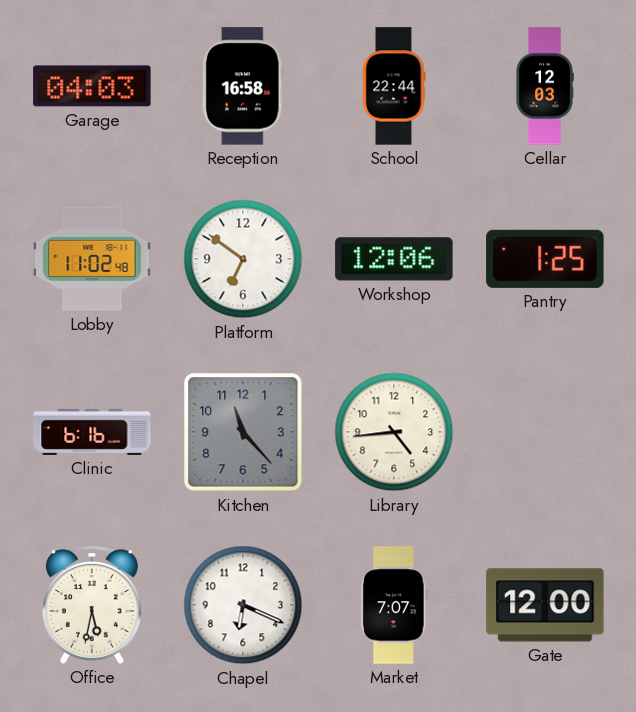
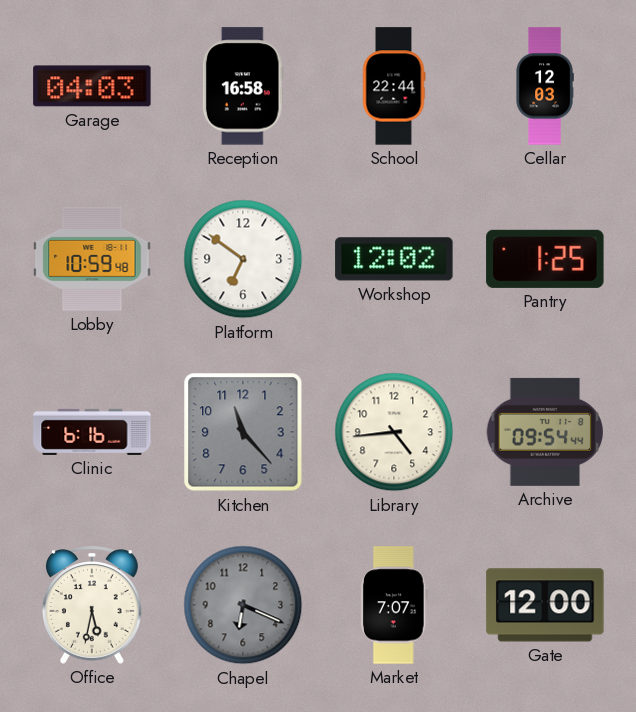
Lobby: 11:02 -> 10:59
Workshop: 12:06 -> 12:02
Archive: none -> 09:54
Chapel dial: white -> grey
